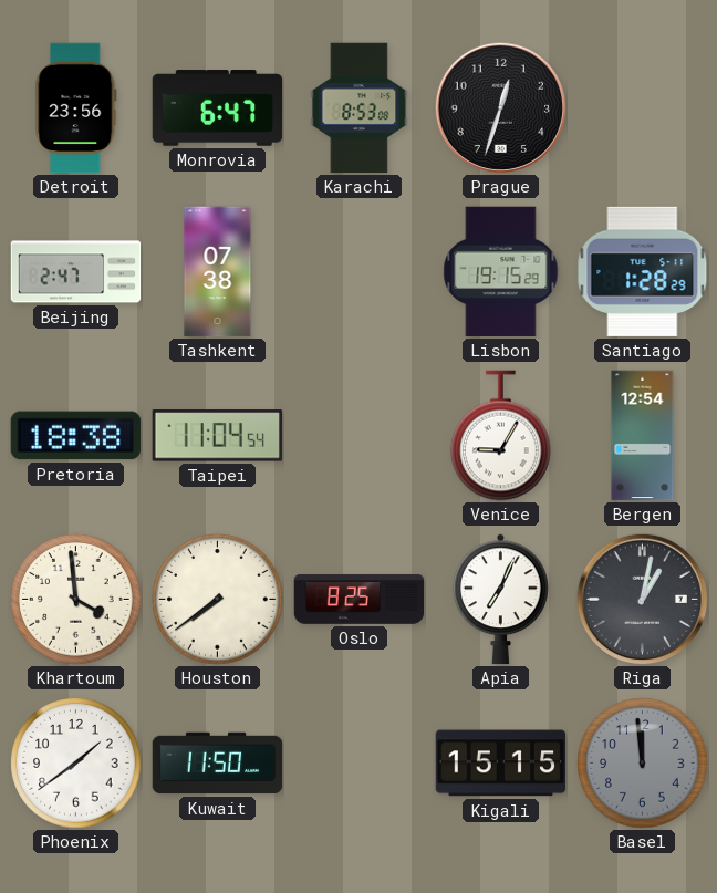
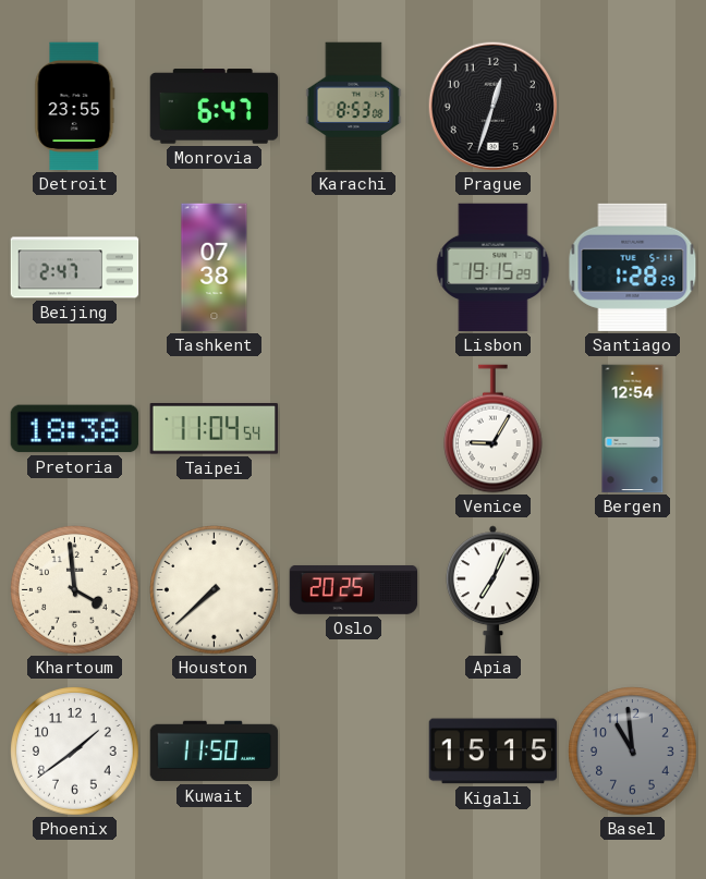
Detroit: 23:56 -> 23:55
Houston: 7:39 -> 7:38
Oslo: 8:25 -> 20:25
Riga: 1:02 -> none
Basel: 11:59 -> 10:59
